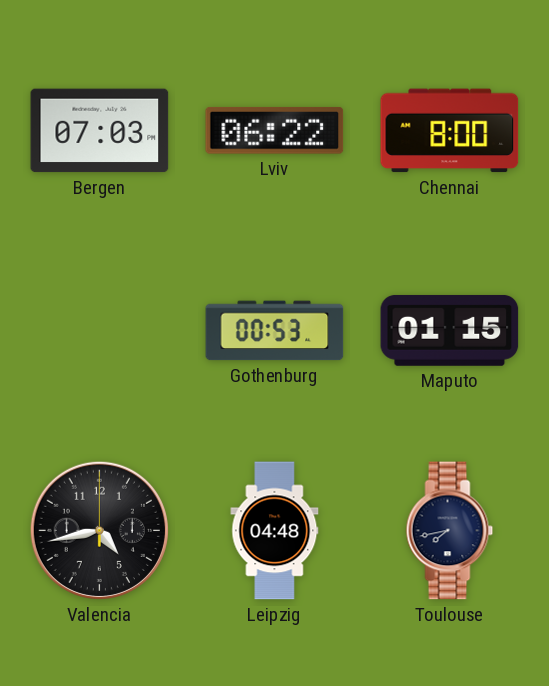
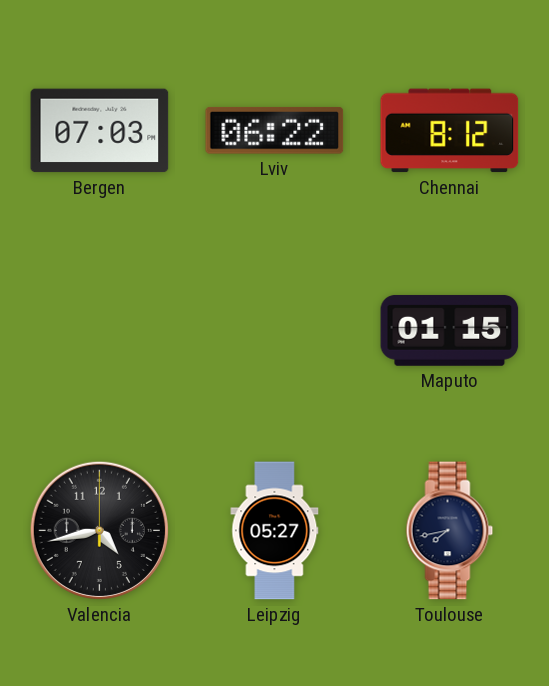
Chennai: 8:00 -> 8:12
Gothenburg: 00:53 -> none
Leipzig: 04:48 -> 05:27
